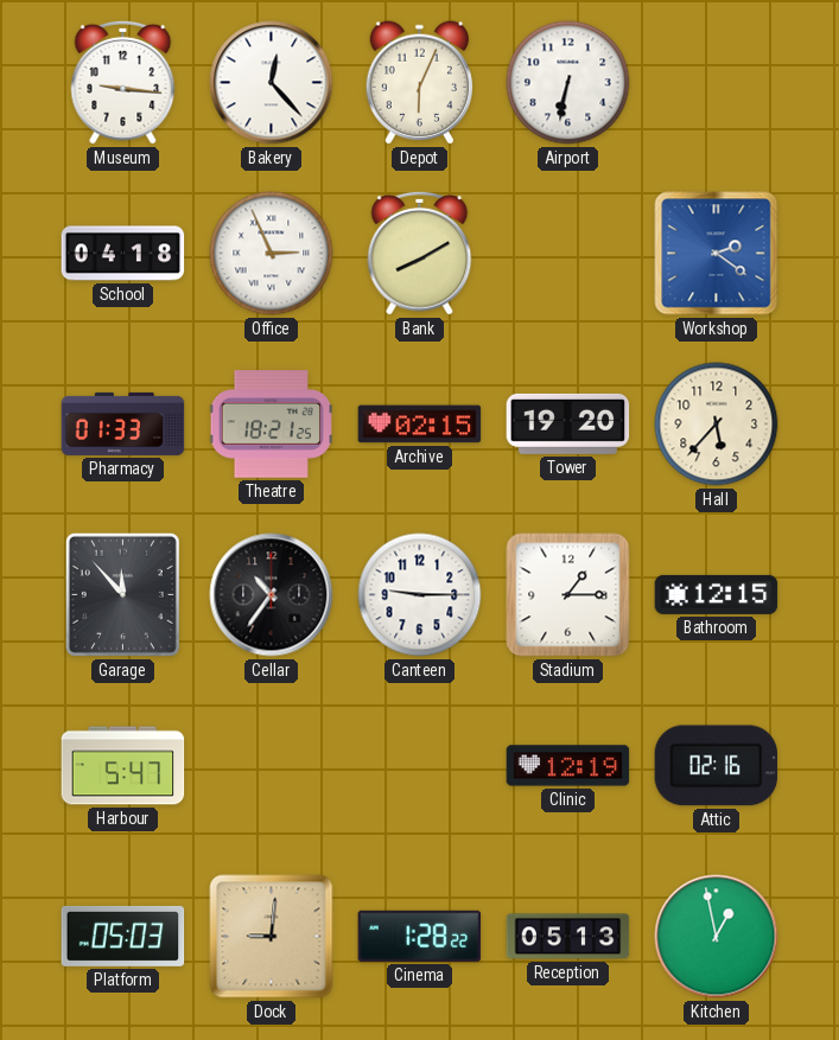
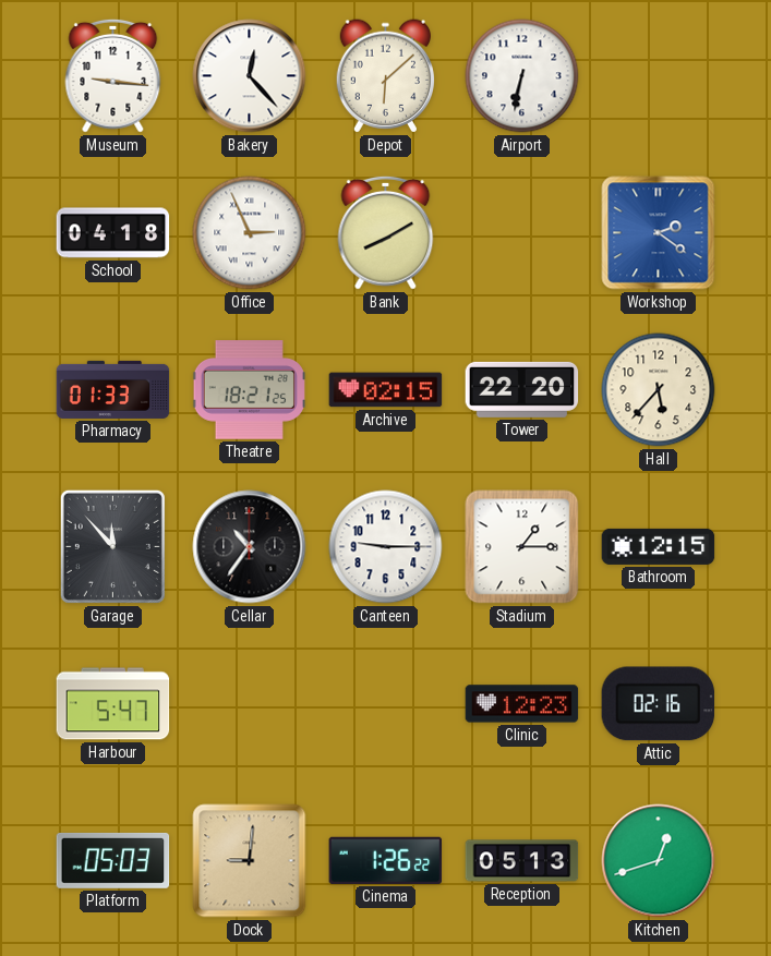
Depot: 6:04 -> 6:08
Tower: 19:20 -> 22:20
Clinic: 12:19 -> 12:23
Cinema: 1:28 -> 1:26
Kitchen: 12:58 -> 12:42
